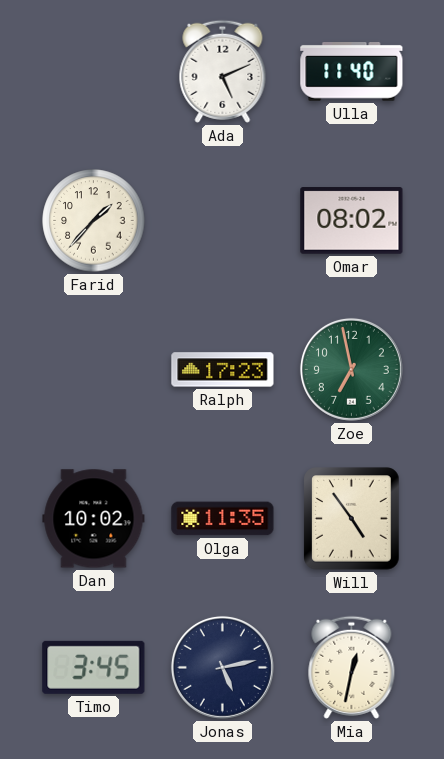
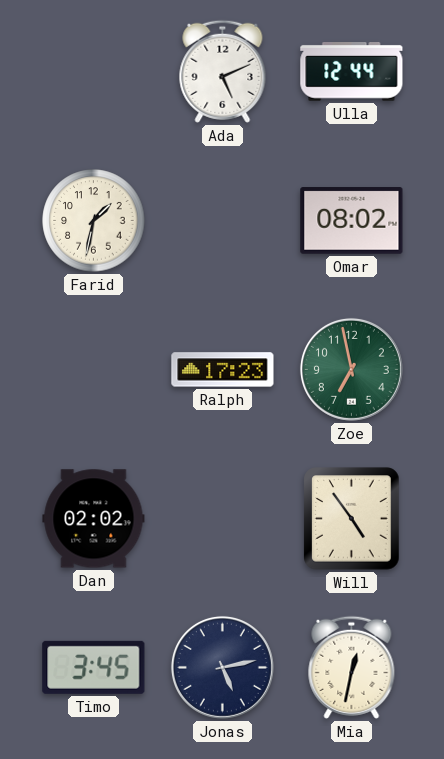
Ulla: 11:40 -> 12:44
Farid: 1:37 -> 1:32
Dan: 10:02 -> 02:02
Olga: 11:35 -> none
